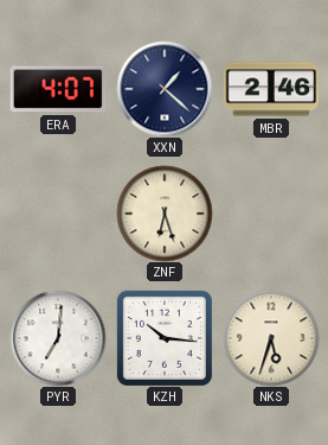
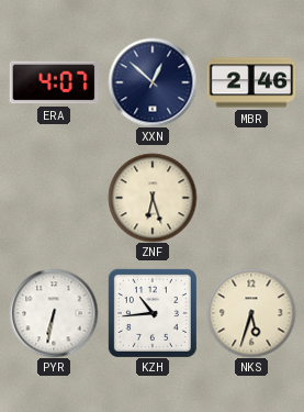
XXN: 1:22 -> 12:52
PYR: 7:01 -> 6:32
KZH: 10:16 -> 10:44
